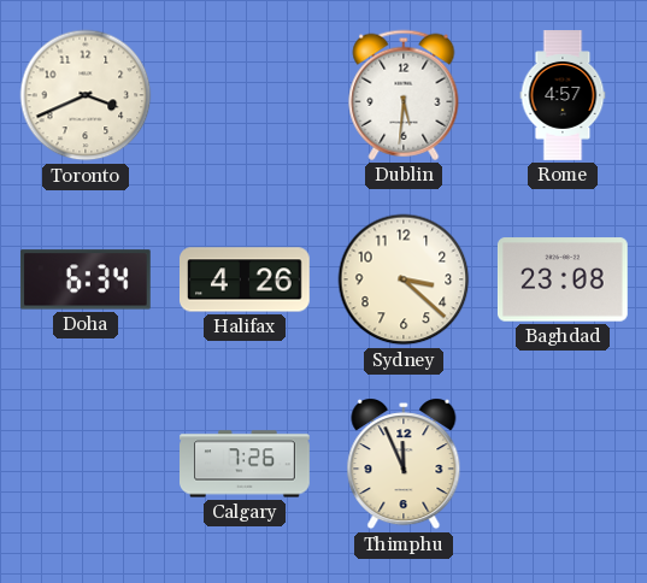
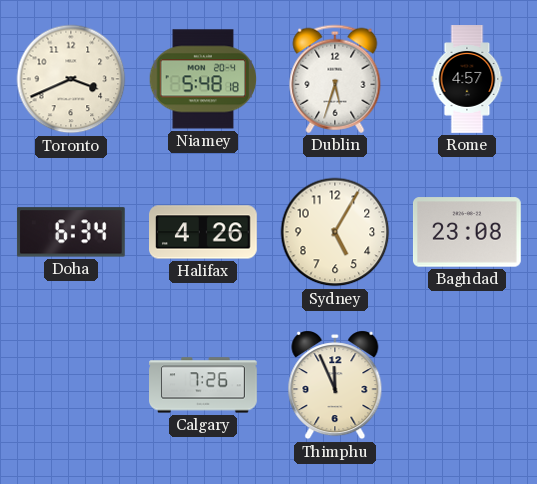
Niamey: none -> 5:48
Dublin: 5:31 -> 5:33
Sydney: 3:22 -> 5:05
